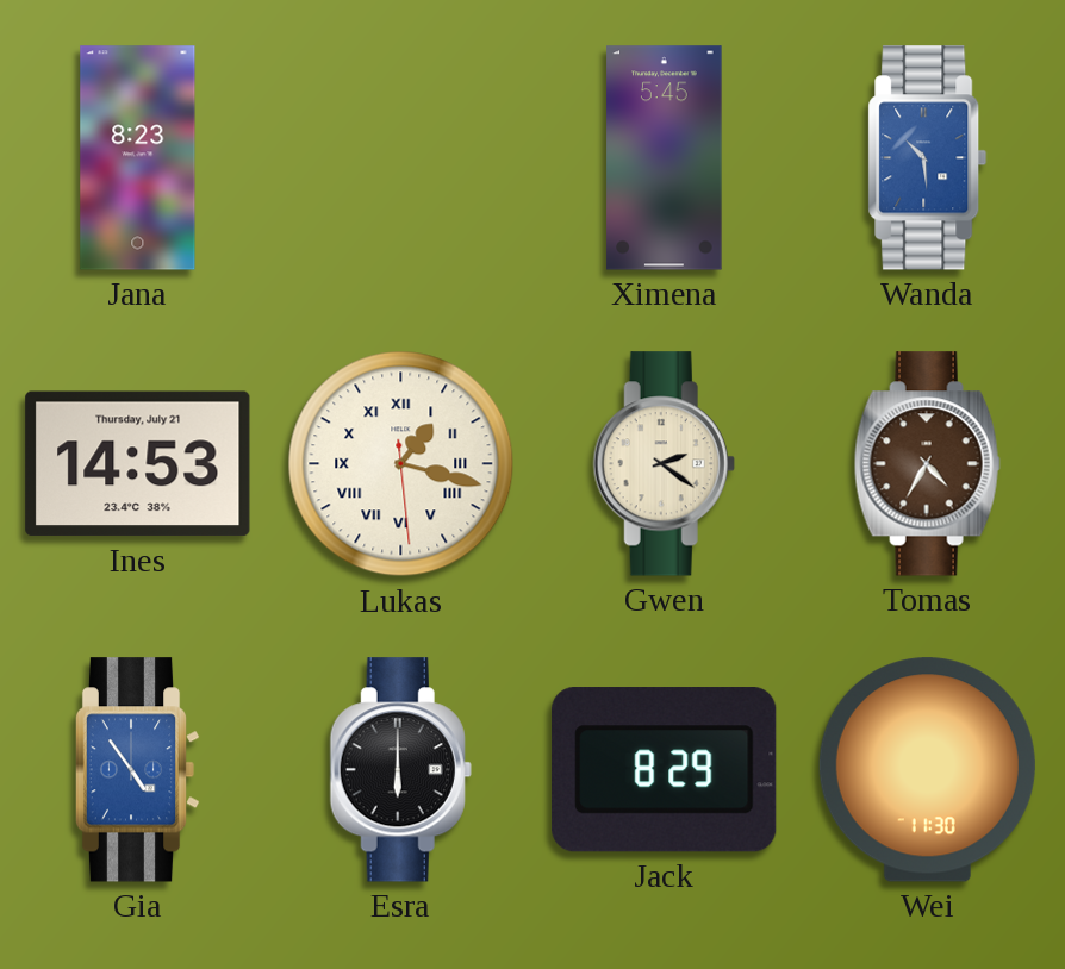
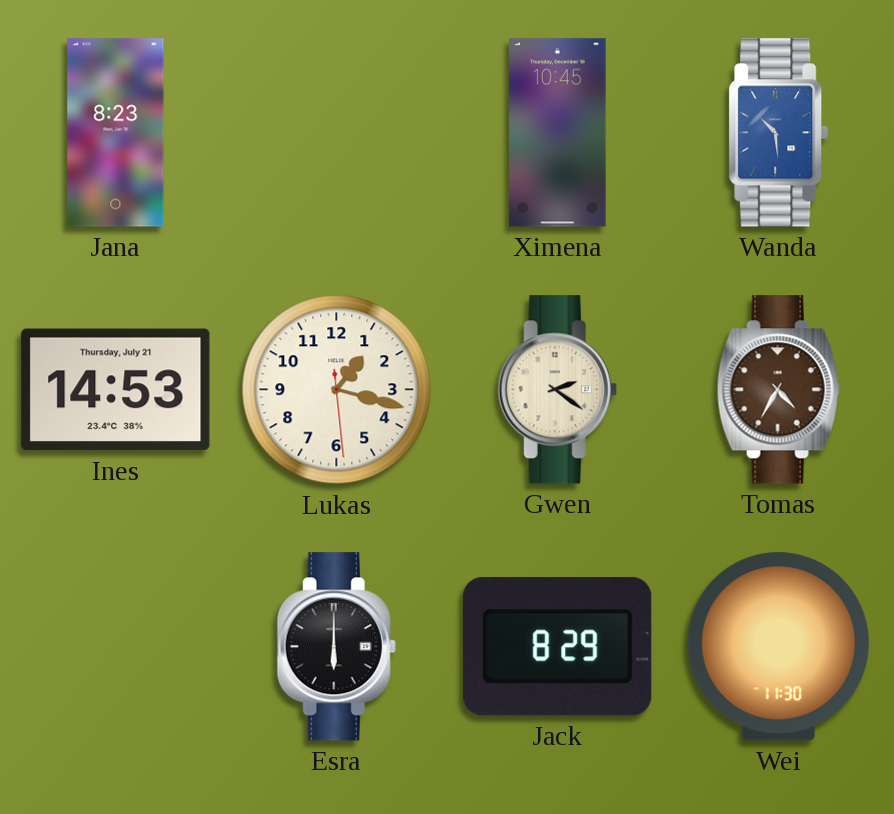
Ximena: 5:45 -> 10:45
Lukas numerals: Roman -> Arabic
Gia: 4:54 -> none
